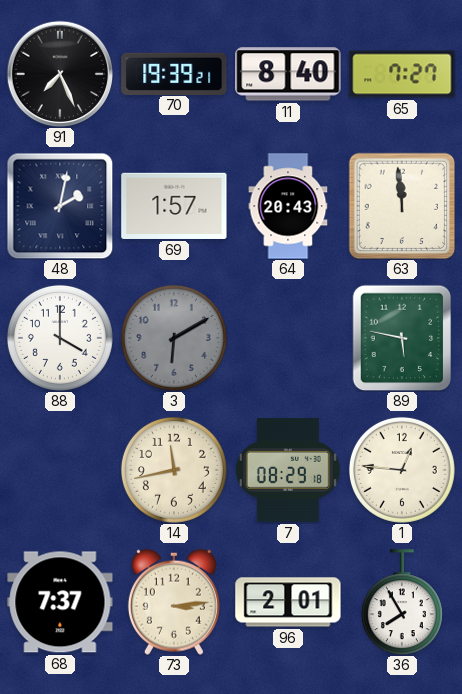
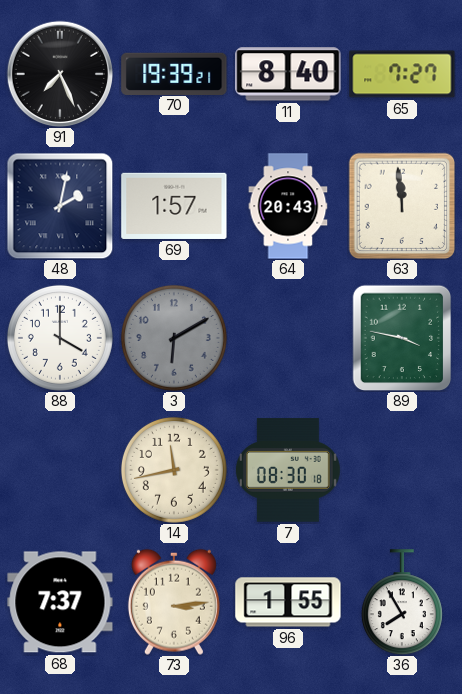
89: 5:47 -> 3:47
7: 08:29 -> 08:30
1: 12:46 -> none
96: 2:01 -> 1:55
